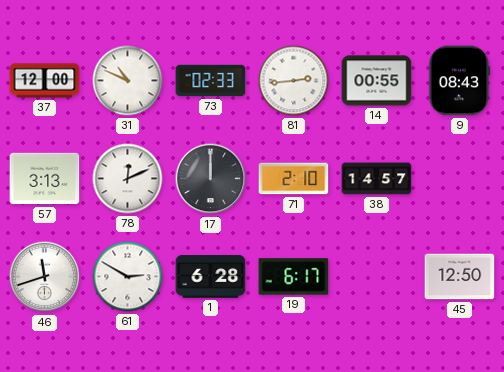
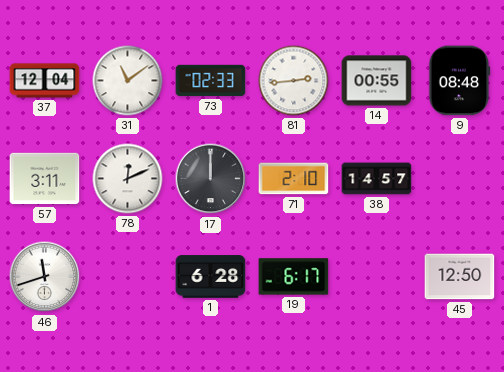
37: 12:00 -> 12:04
31: 10:49 -> 11:09
9: 08:43 -> 08:48
57: 3:13 -> 3:11
61: 2:50 -> none
